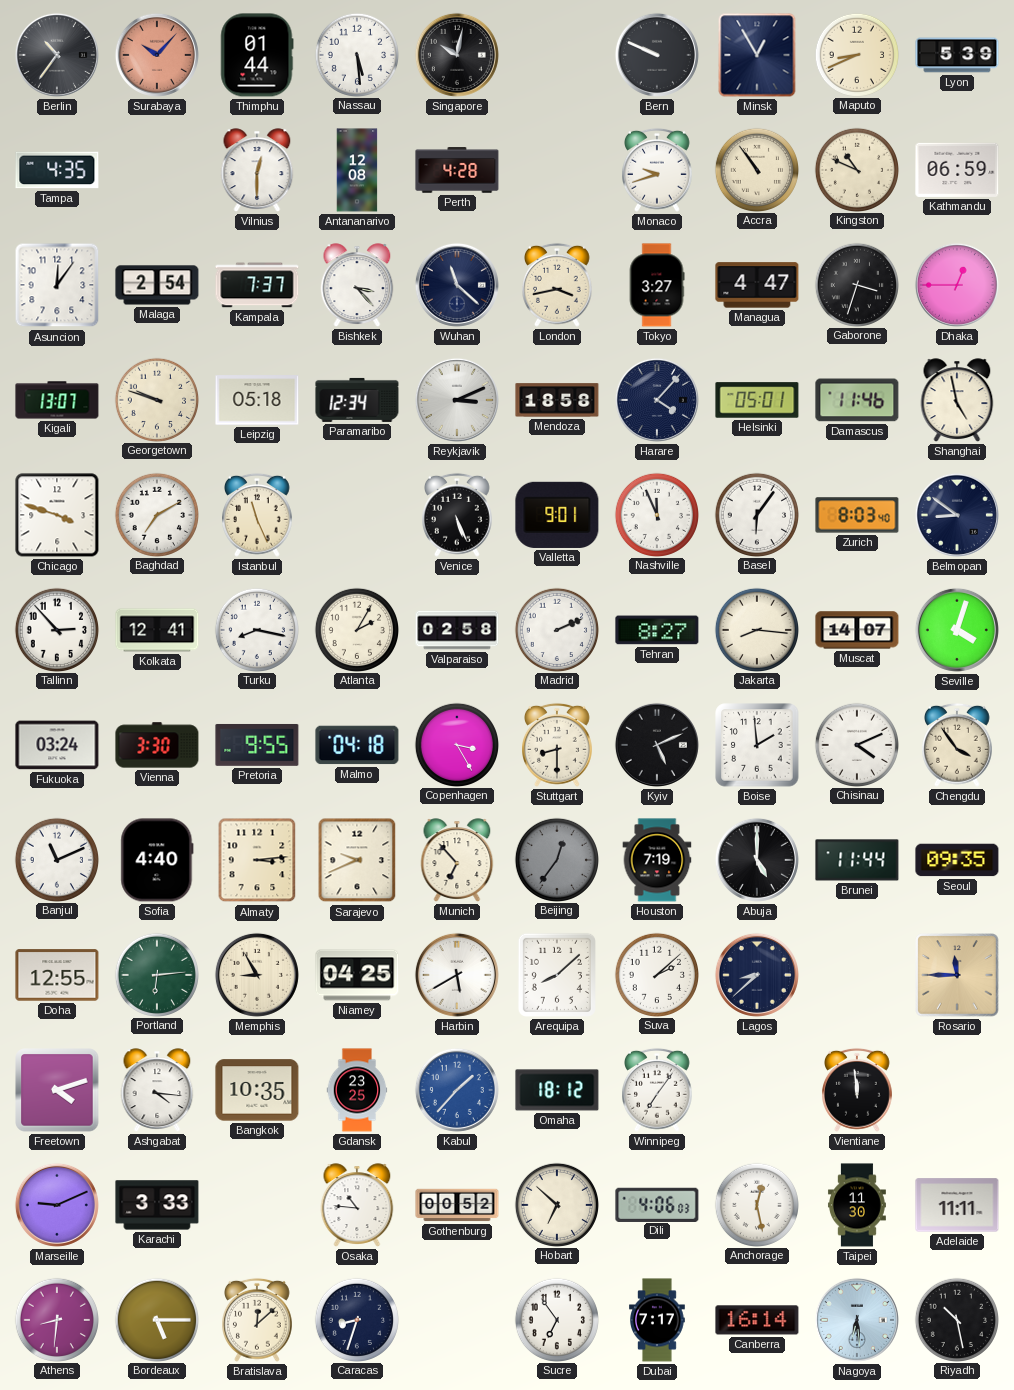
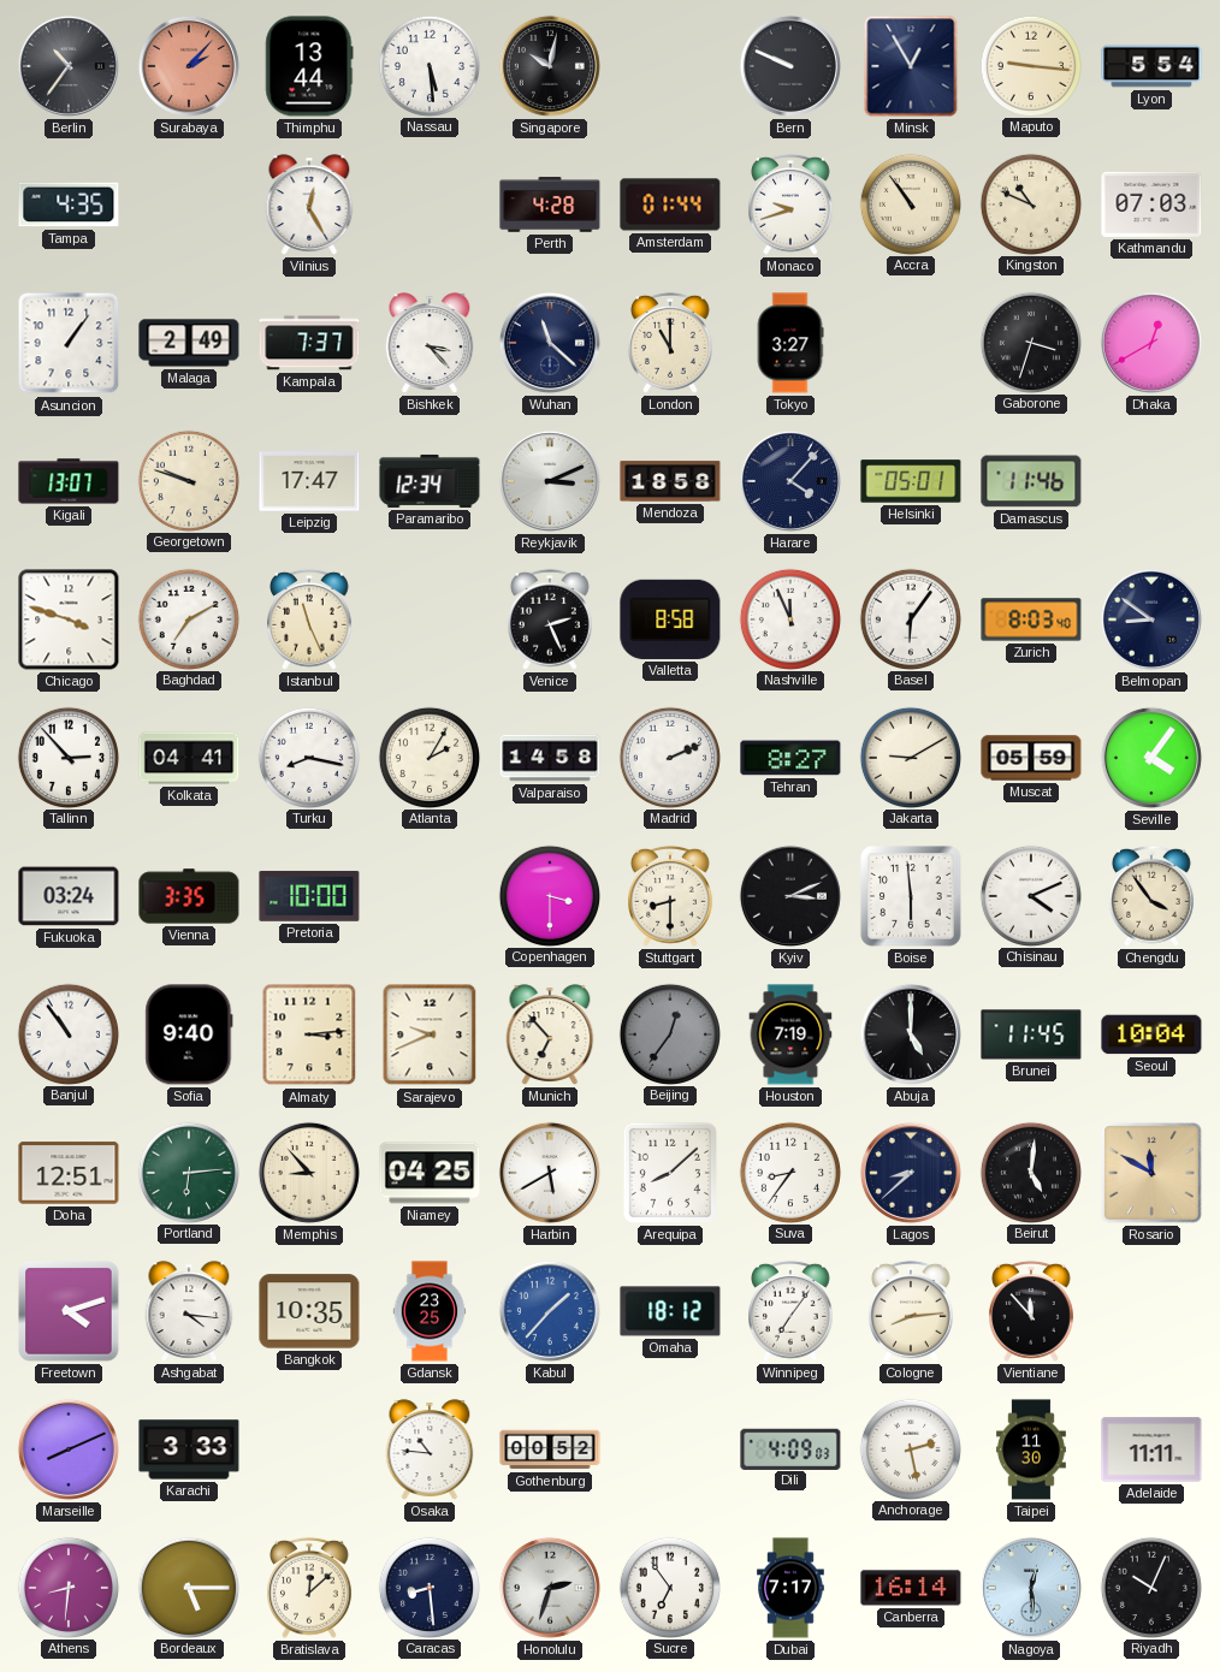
Surabaya: 10:07 -> 2:07
Thimphu: 01:44 -> 13:44
Maputo: 8:41 -> 9:16
Lyon: 5:39 -> 5:54
Vilnius: 12:30 -> 12:25
Antananarivo: 12:08 -> none
Amsterdam: none -> 01:44
Kathmandu: 06:59 -> 07:03
Asuncion: 12:06 -> 1:06
Malaga: 2:54 -> 2:49
London: 3:43 -> 11:00
Managua: 4:47 -> none
Dhaka: 12:45 -> 12:40
Leipzig: 05:18 -> 17:47
Shanghai: 4:58 -> none
Venice: 5:26 -> 2:26
Valletta: 9:01 -> 8:58
Kolkata: 12:41 -> 04:41
Valparaiso: 02:58 -> 14:58
Jakarta: 8:16 -> 9:10
Muscat: 14:07 -> 05:59
Seville: 4:03 -> 4:06
Vienna: 3:30 -> 3:35
Pretoria: 9:55 -> 10:00
Malmo: 04:18 -> none
Copenhagen: 3:25 -> 3:30
Kyiv: 5:11 -> 3:11
Boise: 1:59 -> 5:59
Banjul: 11:11 -> 10:54
Sofia: 4:40 -> 9:40
Brunei: 11:44 -> 11:45
Seoul: 09:35 -> 10:04
Doha: 12:55 -> 12:51
Memphis: 8:55 -> 8:53
Suva: 2:08 -> 8:36
Beirut: none -> 5:01
Rosario: 11:45 -> 11:50
Cologne: none -> 8:14
Vientiane: 11:59 -> 11:53
Marseille: 9:11 -> 8:11
Hobart: 6:52 -> none
Dili: 4:06 -> 4:09
Anchorage: 12:28 -> 2:28
Caracas: 8:33 -> 8:29
Honolulu: none -> 2:33
Nagoya: 6:29 -> 12:29
Riyadh: 10:28 -> 10:04
